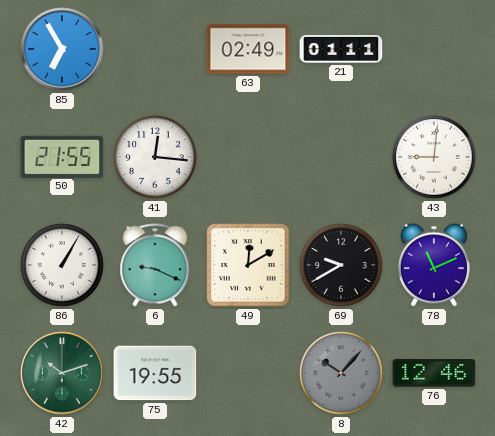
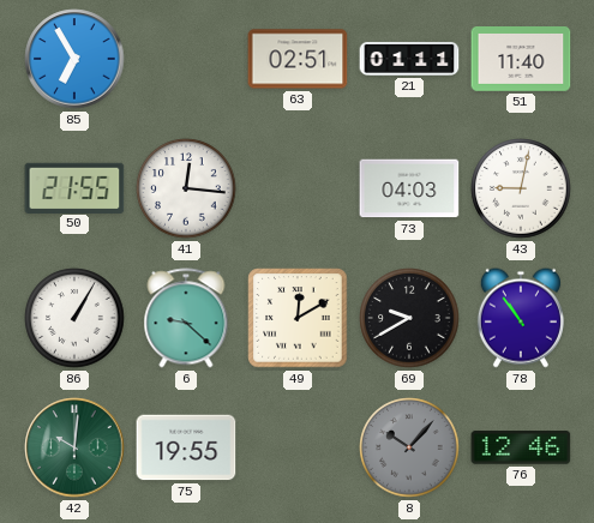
63: 02:49 -> 02:51
51: none -> 11:40
73: none -> 04:03
43: 9:01 -> 9:02
6: 9:19 -> 9:22
78: 11:11 -> 10:54
42: 10:12 -> 10:01
